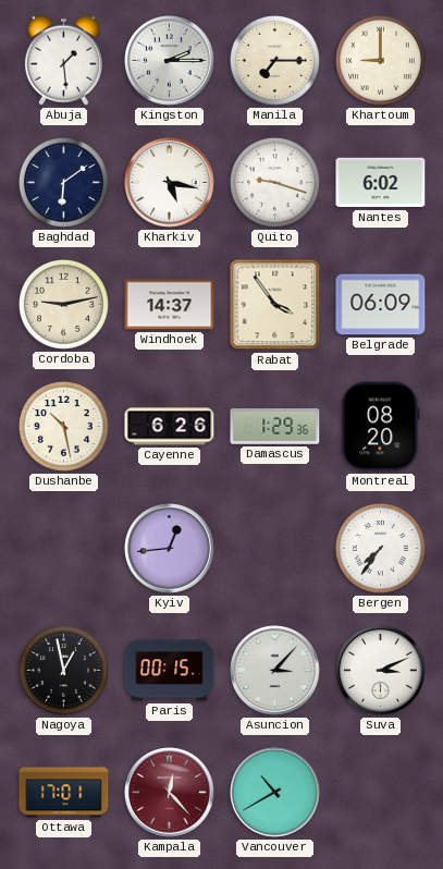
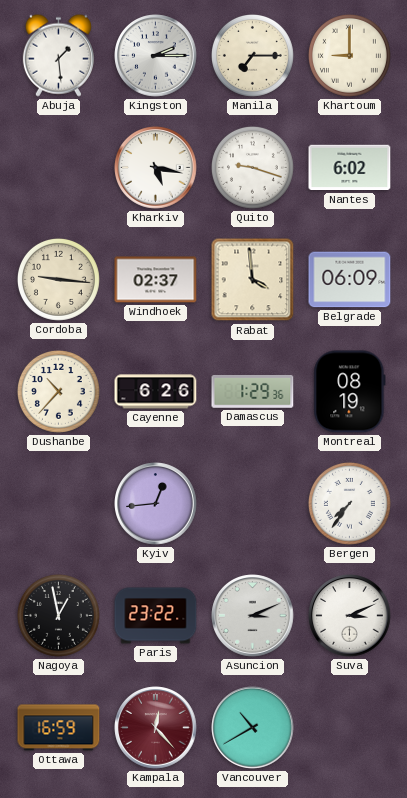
Baghdad: 6:09 -> none
Cordoba: 9:13 -> 9:16
Windhoek: 14:37 -> 02:37
Rabat: 3:54 -> 3:59
Dushanbe: 10:28 -> 10:37
Montreal: 08:20 -> 08:19
Paris: 00:15 -> 23:22
Asuncion: 3:07 -> 3:11
Ottawa: 17:01 -> 16:59
